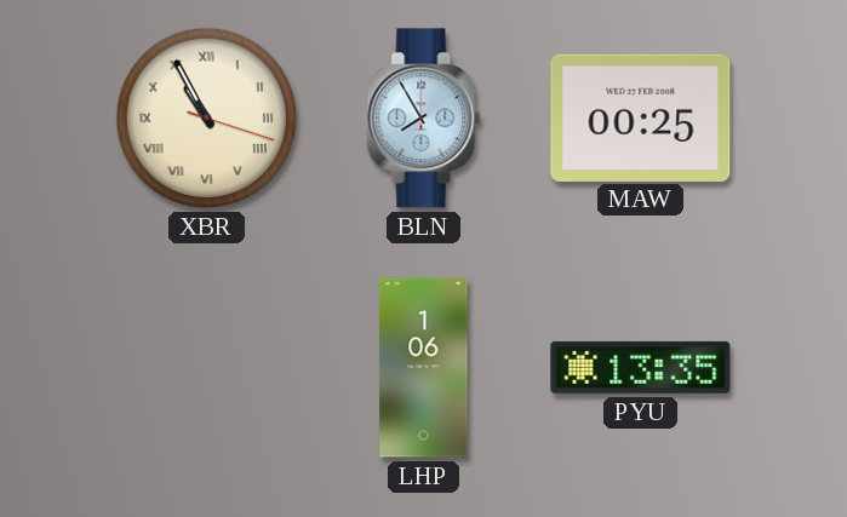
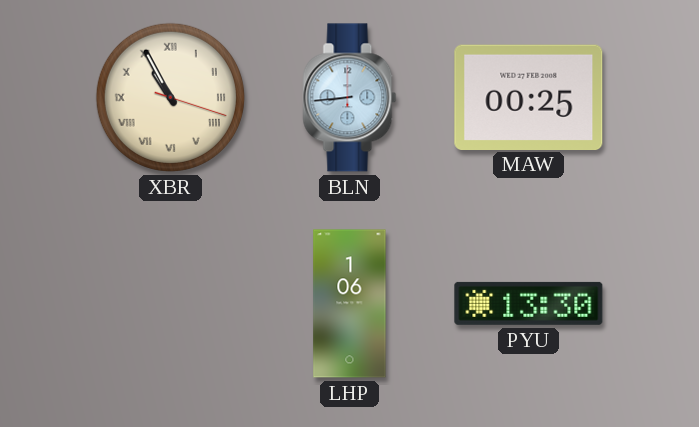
BLN: 7:55 -> 8:44
PYU: 13:35 -> 13:30
